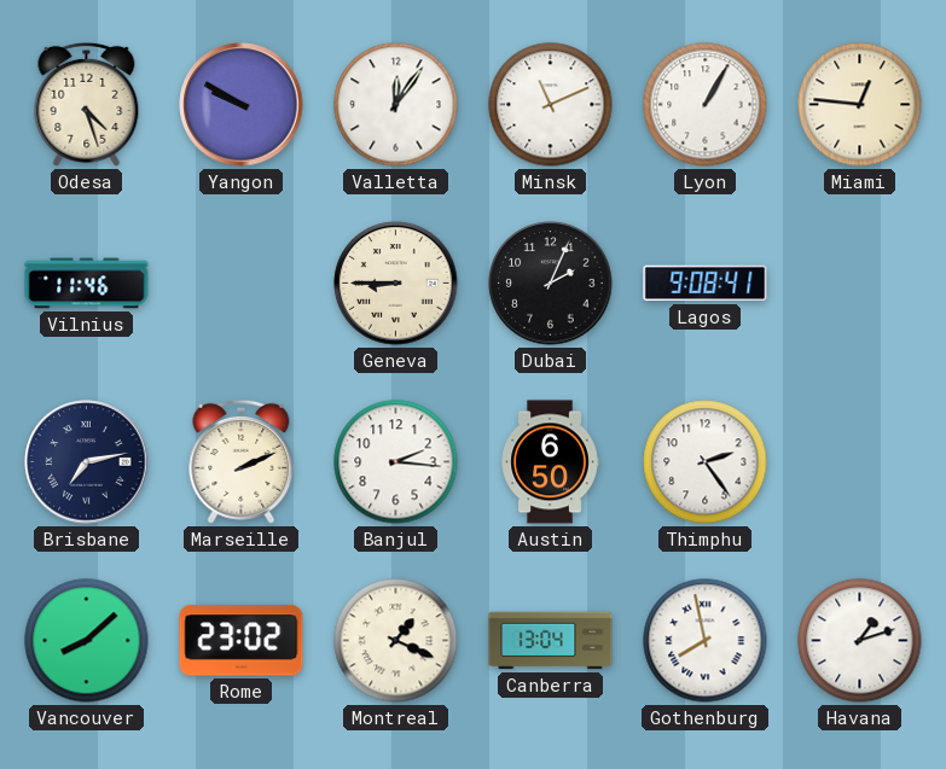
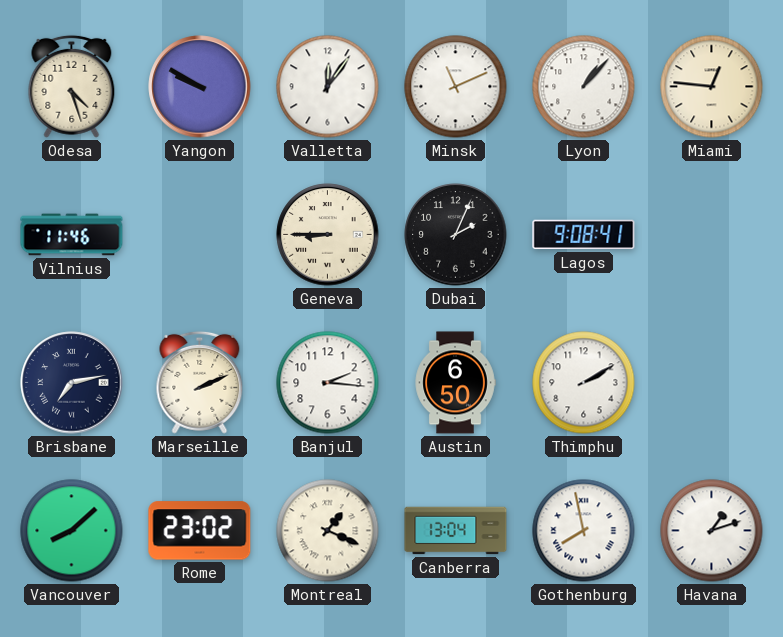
Lyon: 1:05 -> 1:07
Thimphu: 2:24 -> 2:10
